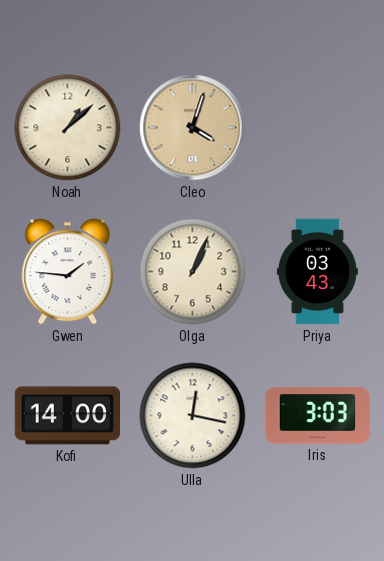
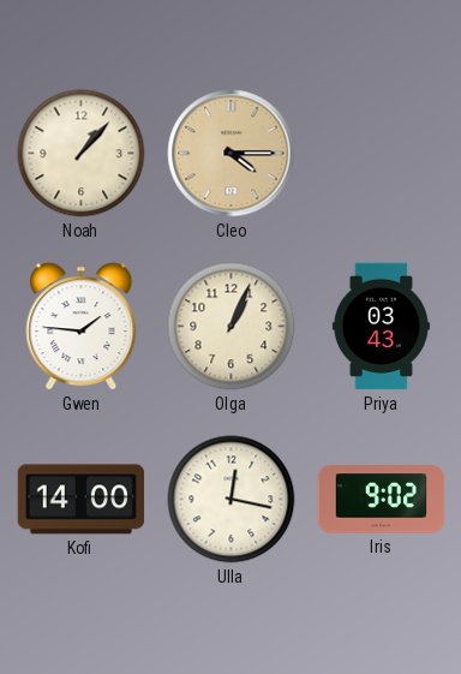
Noah: 1:08 -> 1:07
Cleo: 4:03 -> 4:15
Iris: 3:03 -> 9:02
